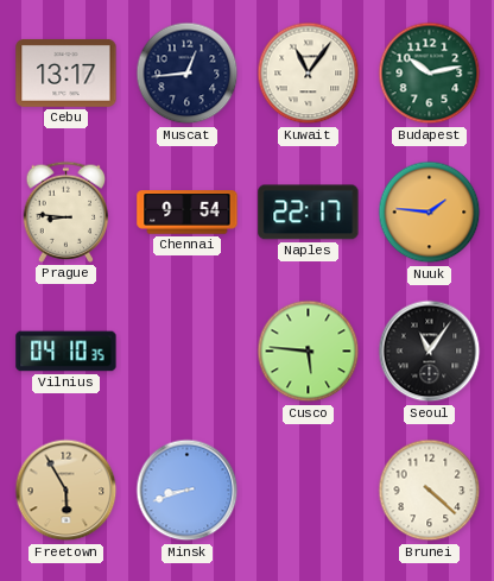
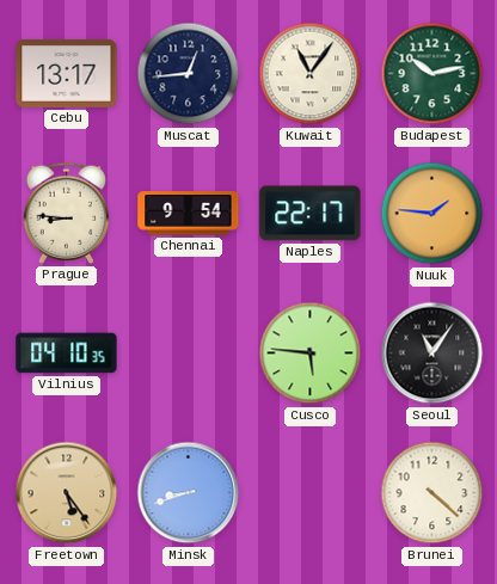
Freetown: 5:55 -> 5:24
